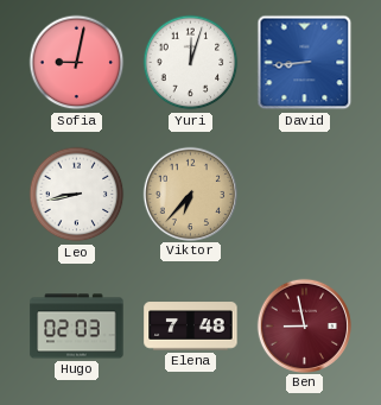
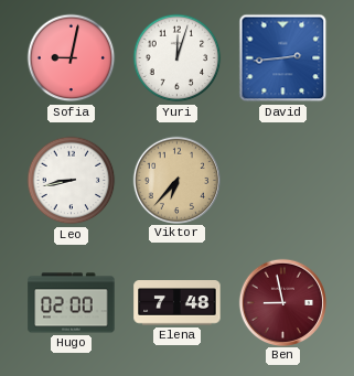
David: 8:44 -> 2:44
Hugo: 02:03 -> 02:00
